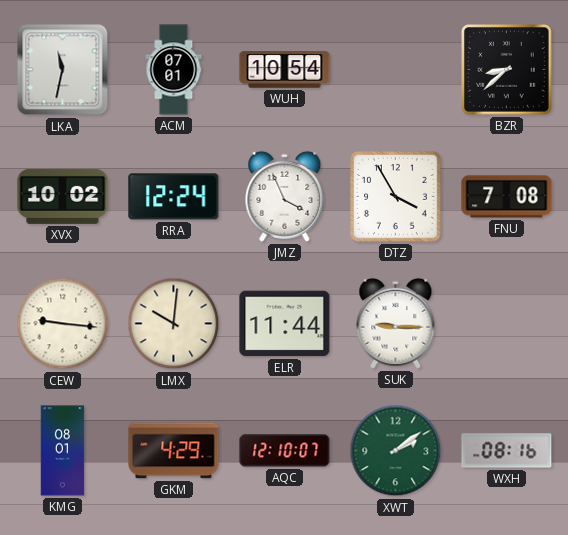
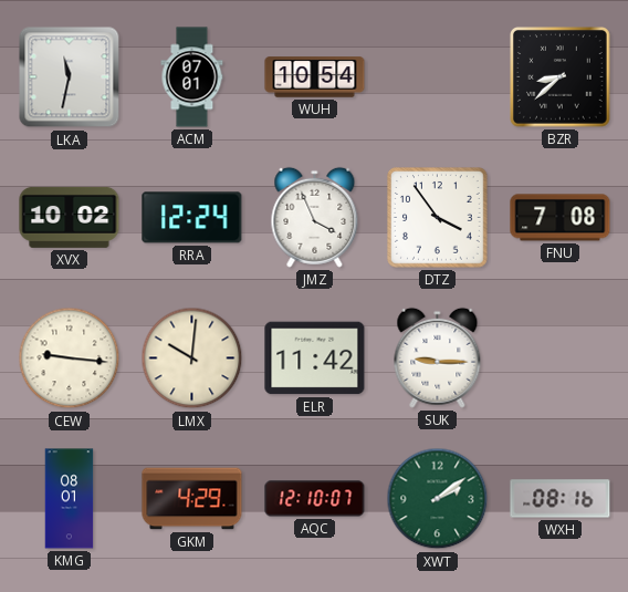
DTZ: 3:55 -> 3:54
ELR: 11:44 -> 11:42
